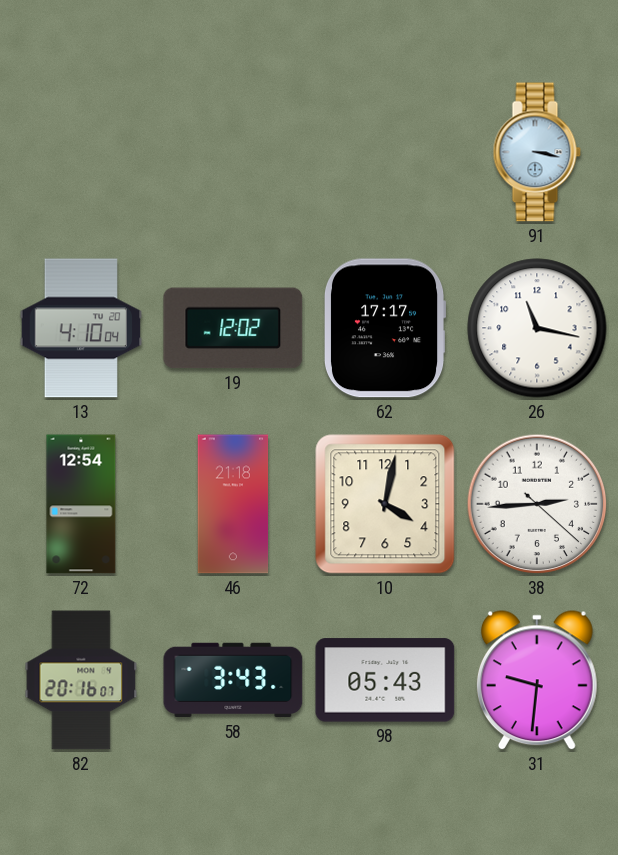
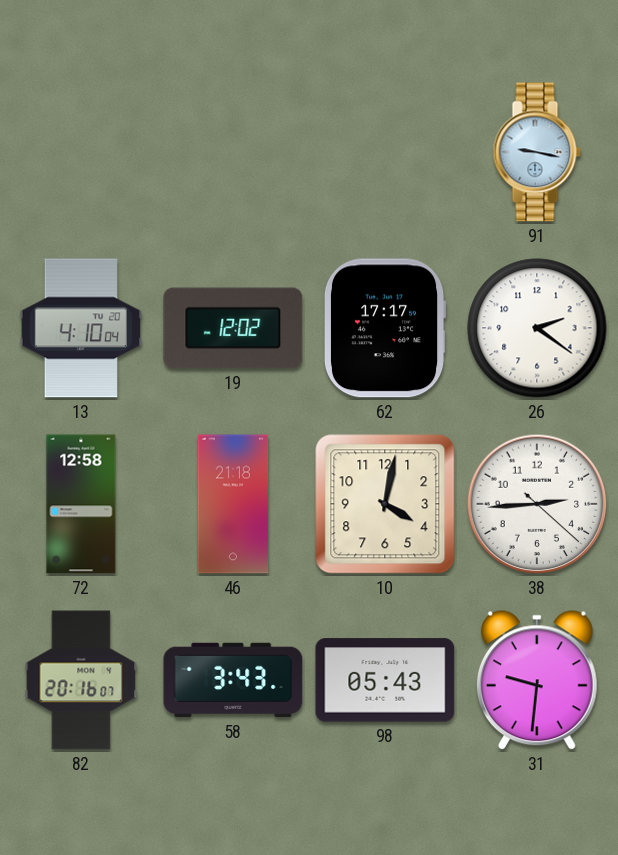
91: 3:17 -> 9:17
26: 11:17 -> 2:21
72: 12:54 -> 12:58
